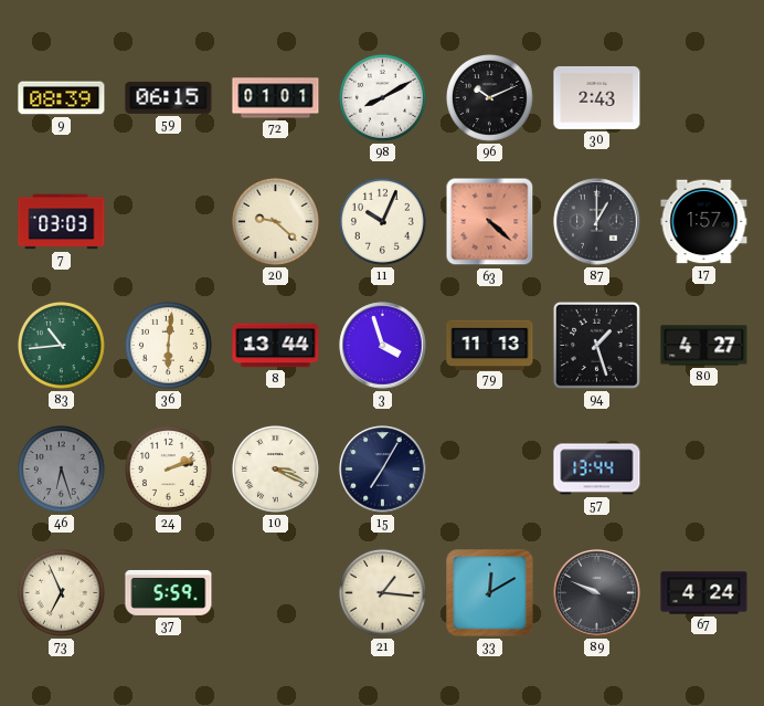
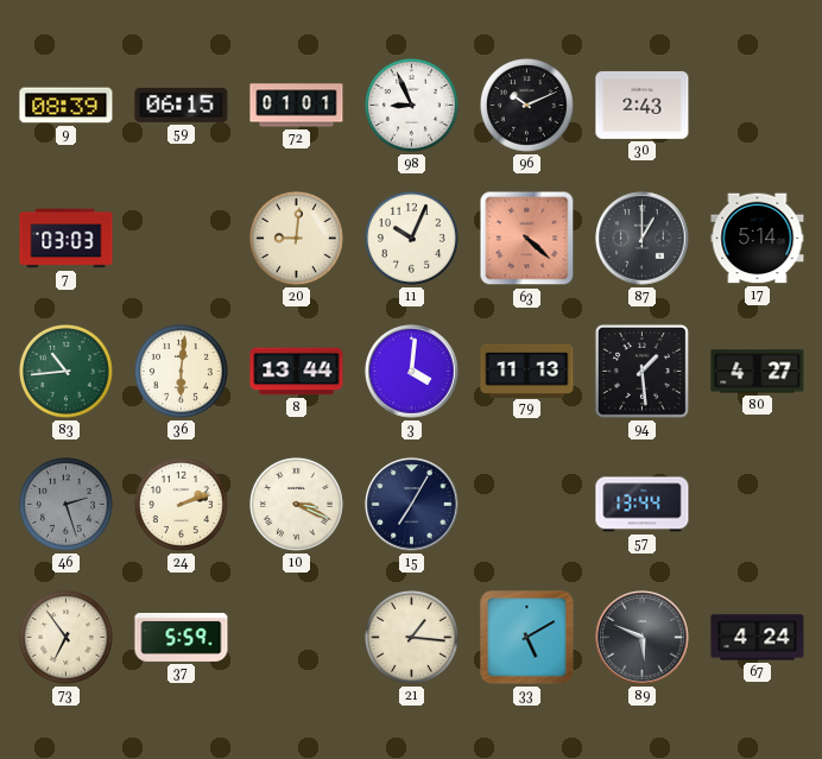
98: 8:10 -> 8:56
20: 9:22 -> 9:01
17: 1:57 -> 5:14
3: 3:57 -> 4:01
94: 1:27 -> 1:29
46: 6:27 -> 2:27
73: 6:56 -> 6:54
33: 12:10 -> 5:10
89: 9:49 -> 5:49
